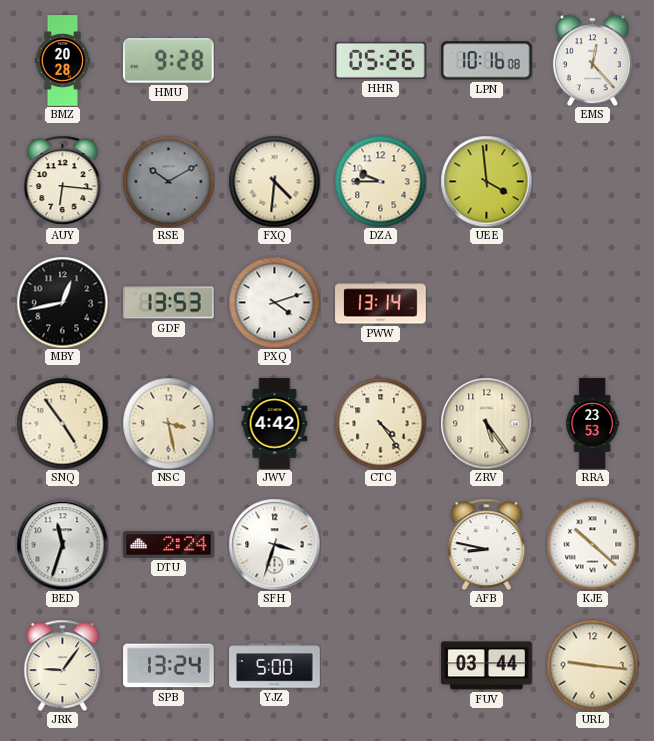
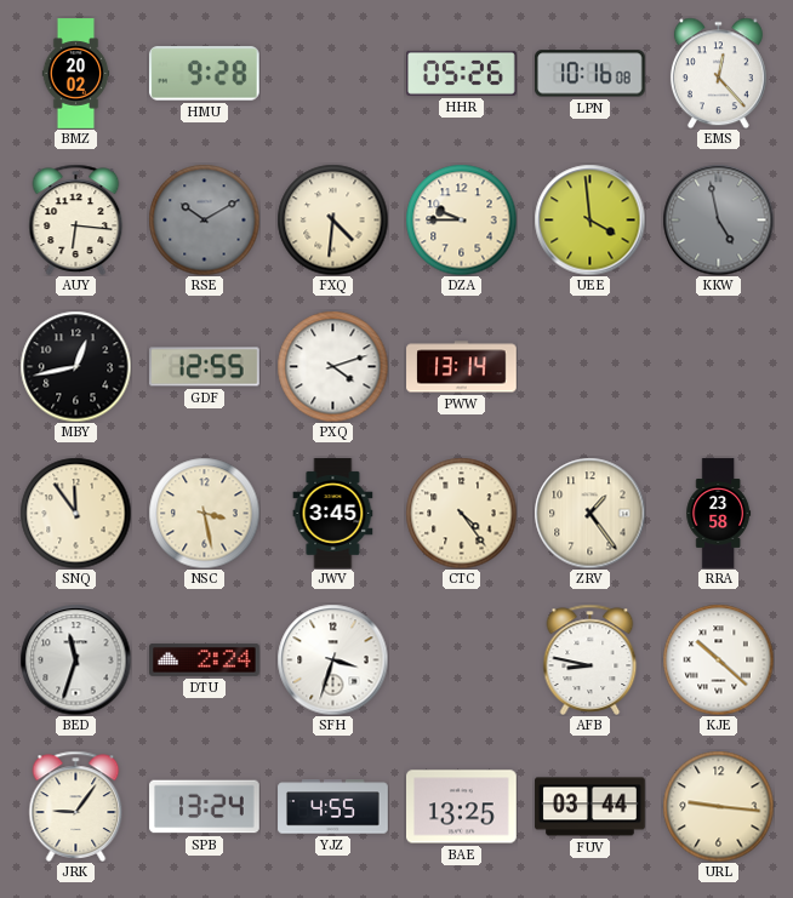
BMZ: 20:28 -> 20:02
KKW: none -> 4:58
GDF: 13:53 -> 12:55
SNQ: 4:54 -> 11:54
JWV: 4:42 -> 3:45
ZRV: 5:24 -> 1:24
RRA: 23:53 -> 23:58
YJZ: 5:00 -> 4:55
BAE: none -> 13:25
